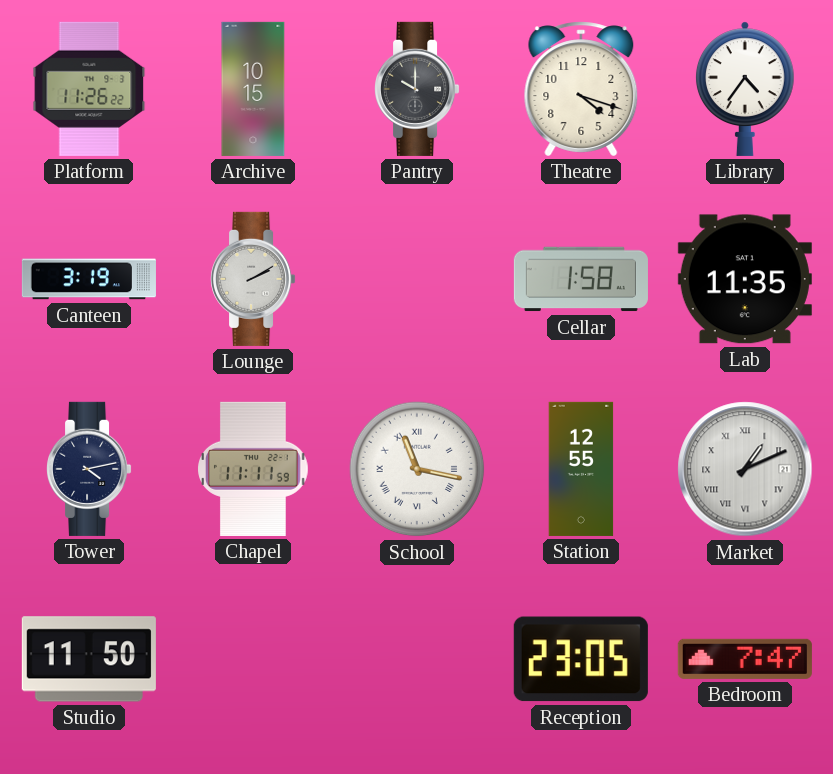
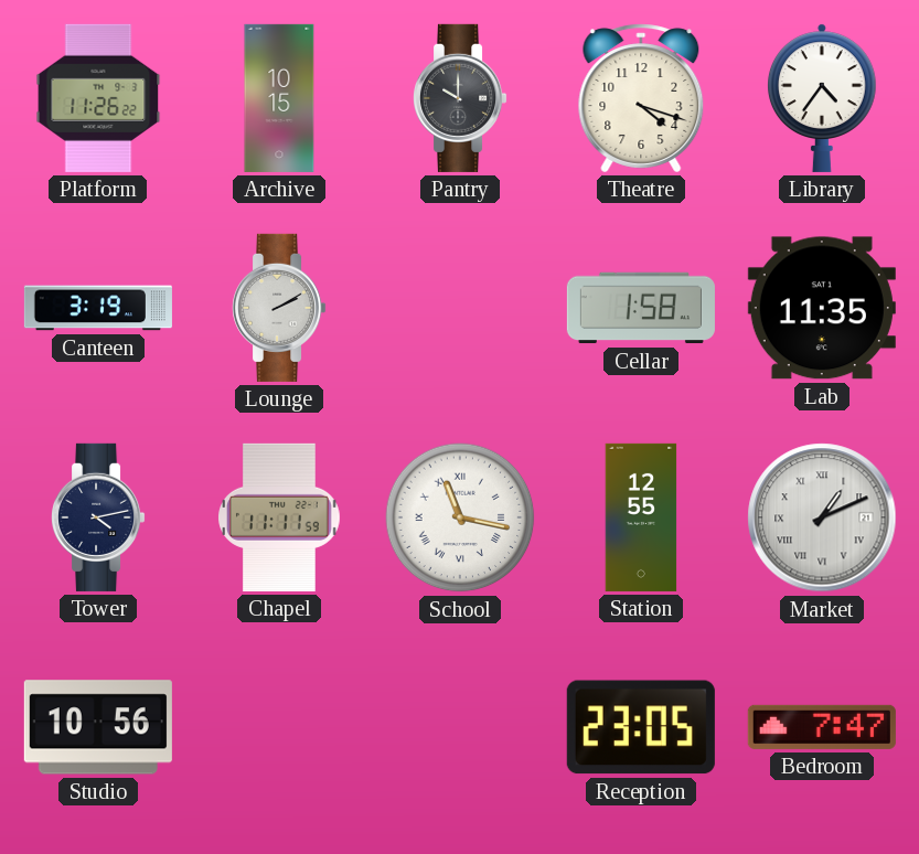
Studio: 11:50 -> 10:56
